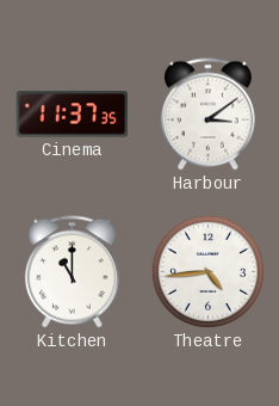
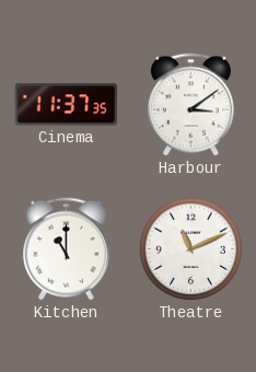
Theatre: 4:44 -> 11:11
